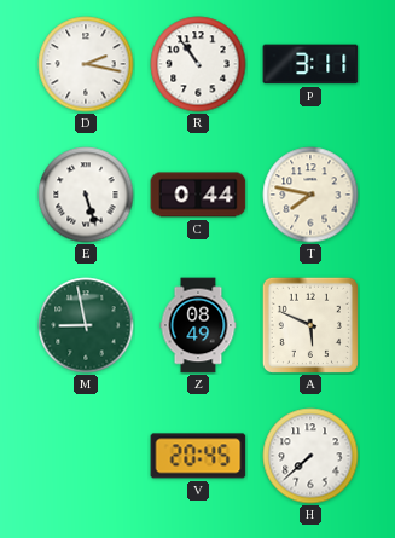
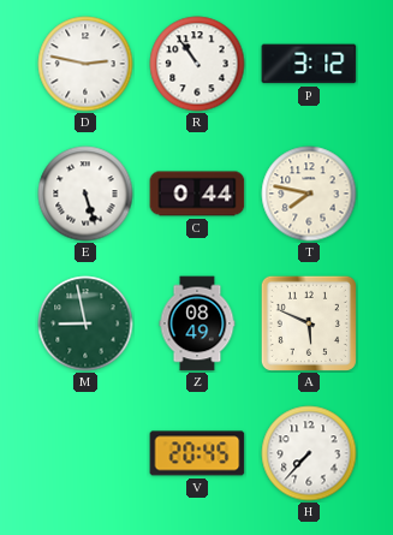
D: 2:17 -> 2:47
P: 3:11 -> 3:12
H: 7:38 -> 7:37
